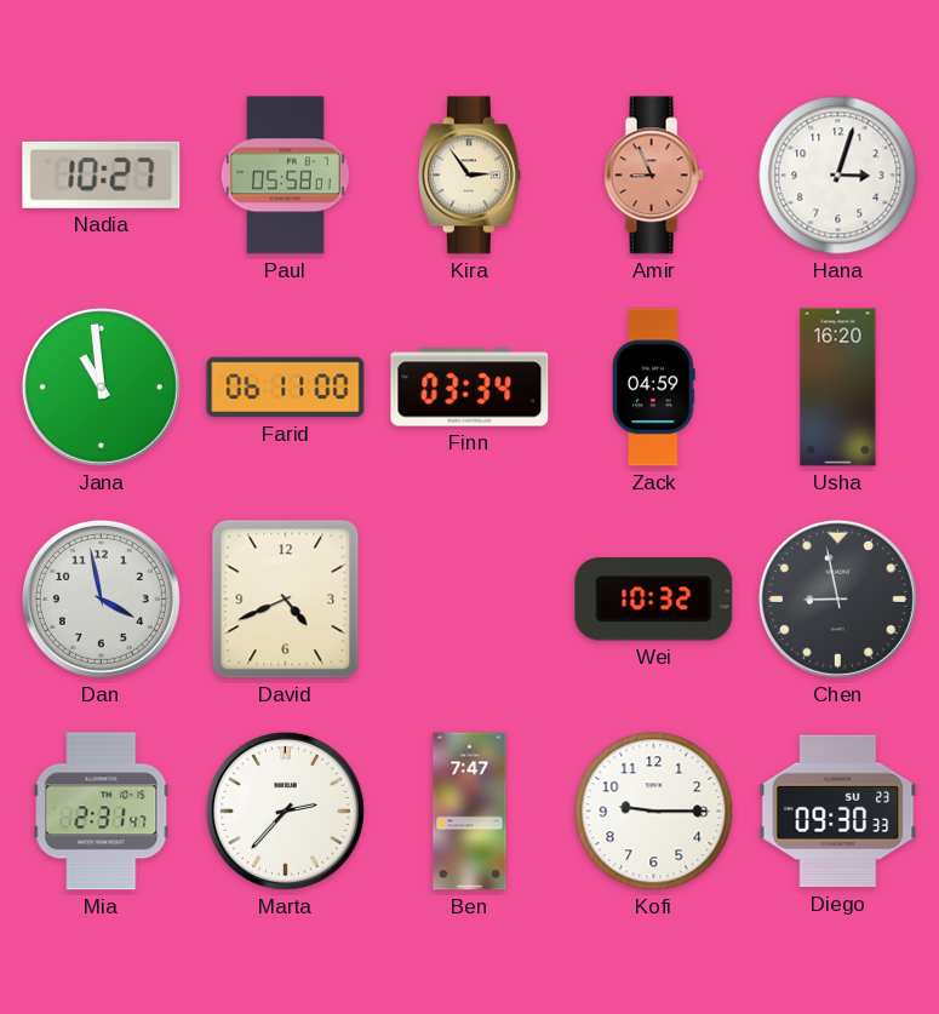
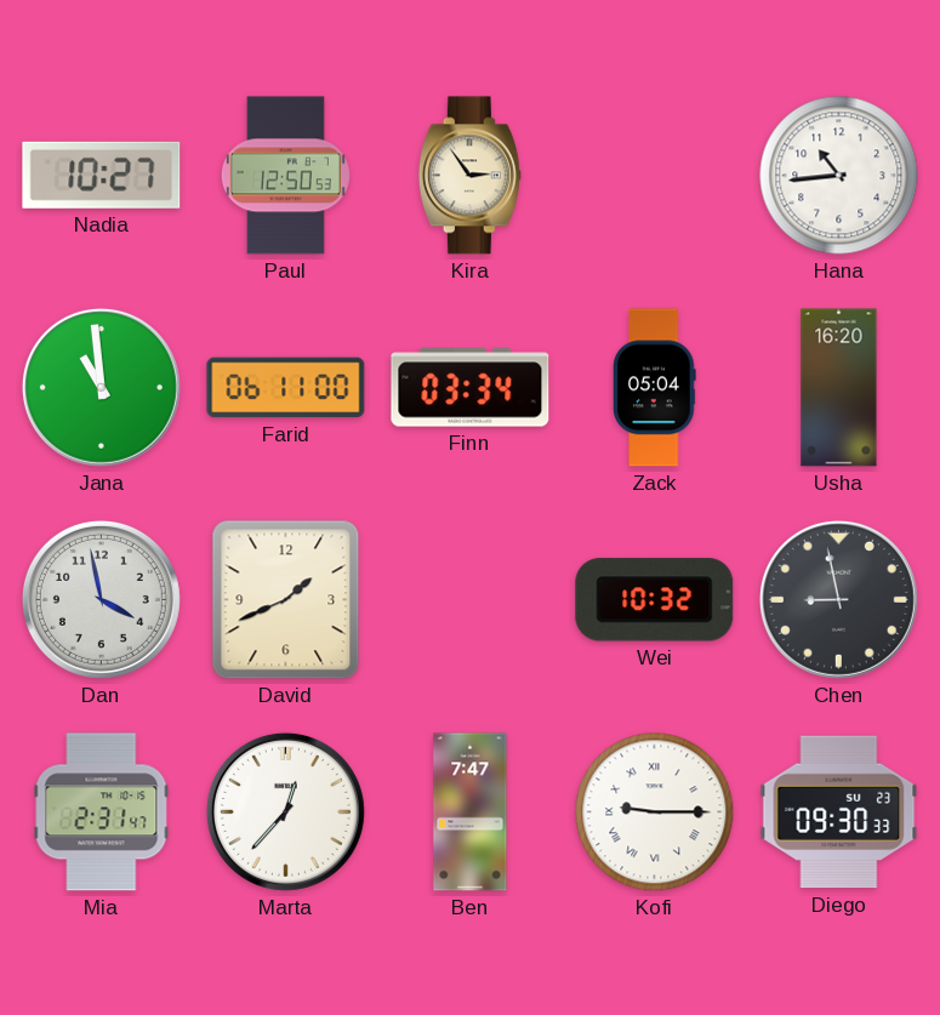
Paul: 05:58 -> 12:50
Amir: 8:56 -> none
Hana: 3:03 -> 10:44
Zack: 04:59 -> 05:04
David: 4:41 -> 1:41
Marta: 2:37 -> 12:37
Kofi numerals: Arabic -> Roman
